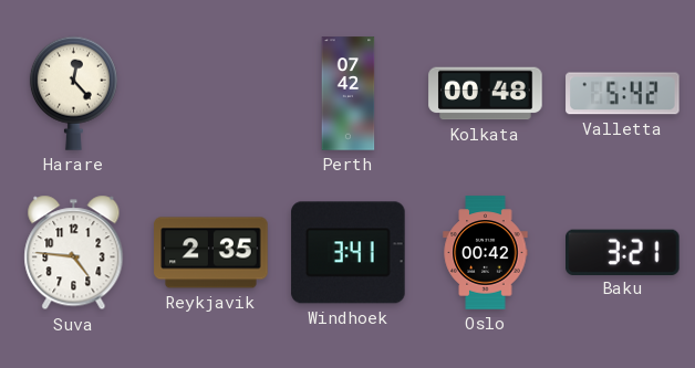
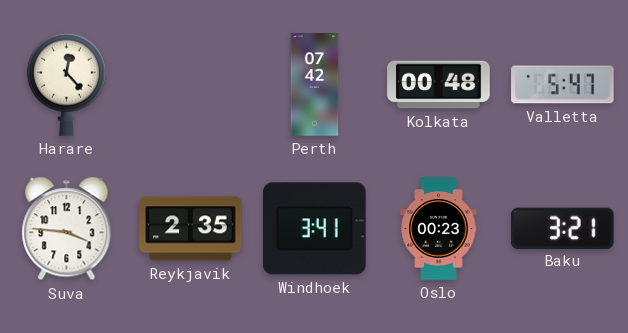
Valletta: 5:42 -> 5:47
Suva: 4:46 -> 3:46
Oslo: 00:42 -> 00:23
